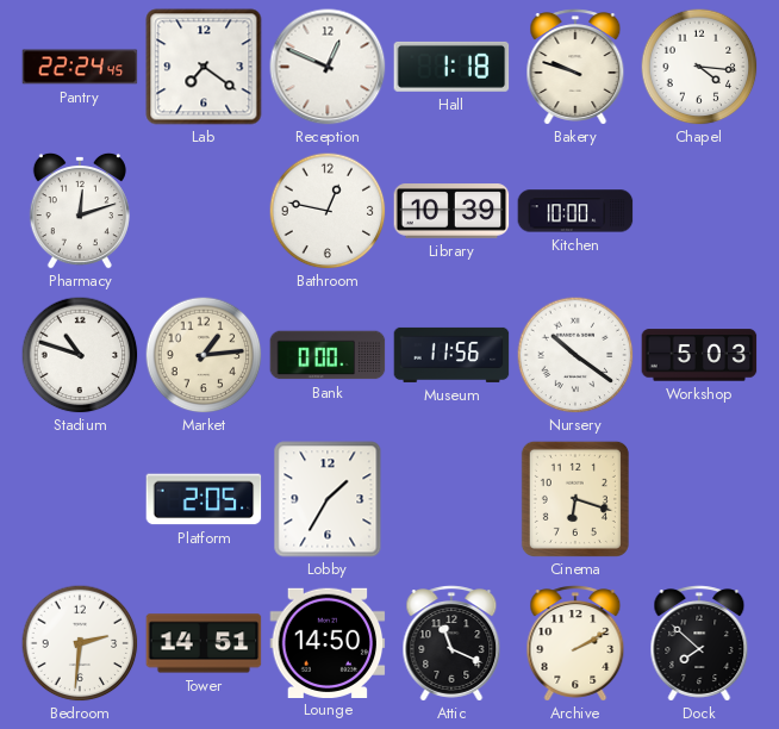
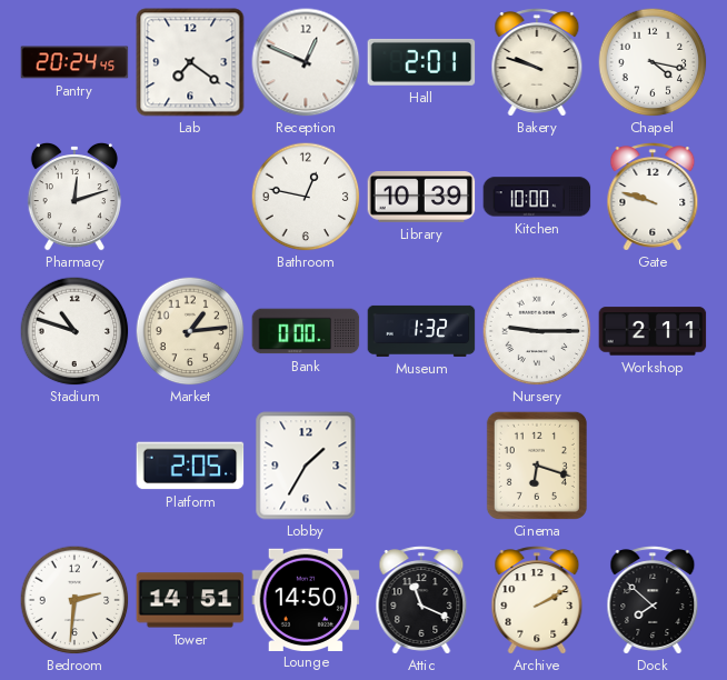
Pantry: 22:24 -> 20:24
Hall: 1:18 -> 2:01
Chapel: 4:16 -> 4:17
Gate: none -> 9:48
Museum: 11:56 -> 1:32
Nursery: 10:21 -> 9:15
Workshop: 5:03 -> 2:11
